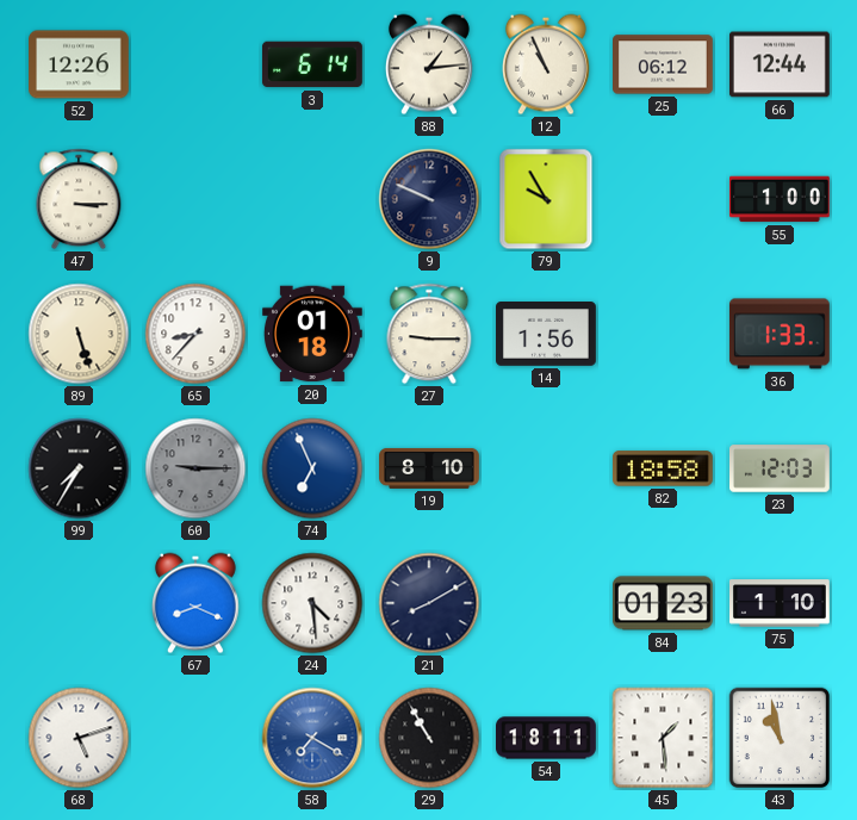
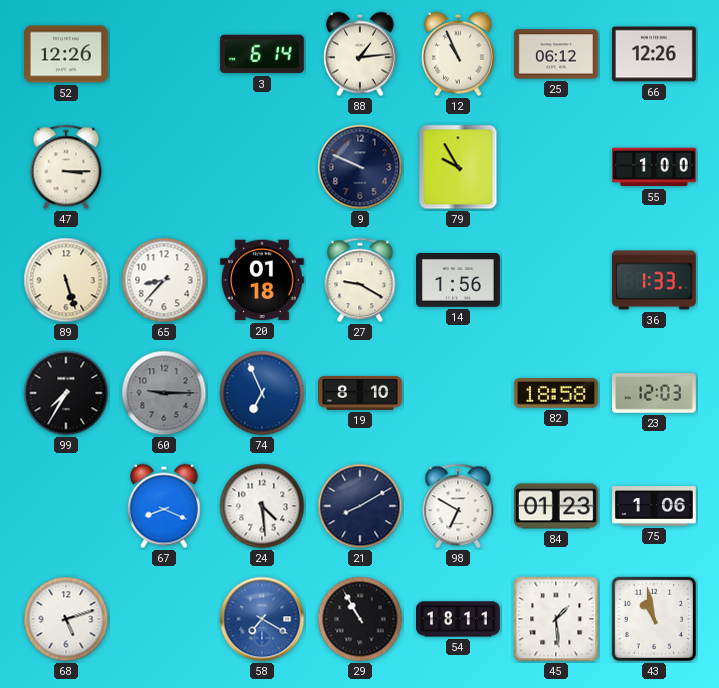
66: 12:44 -> 12:26
27: 9:15 -> 9:20
98: none -> 6:50
75: 1:10 -> 1:06
